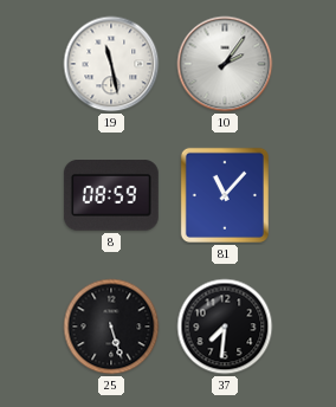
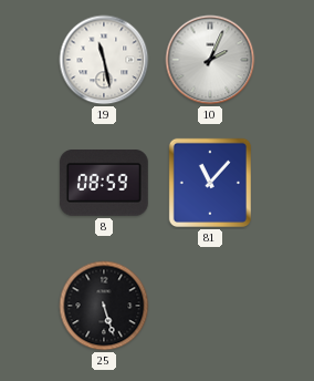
10: 2:06 -> 2:04
37: 7:31 -> none
